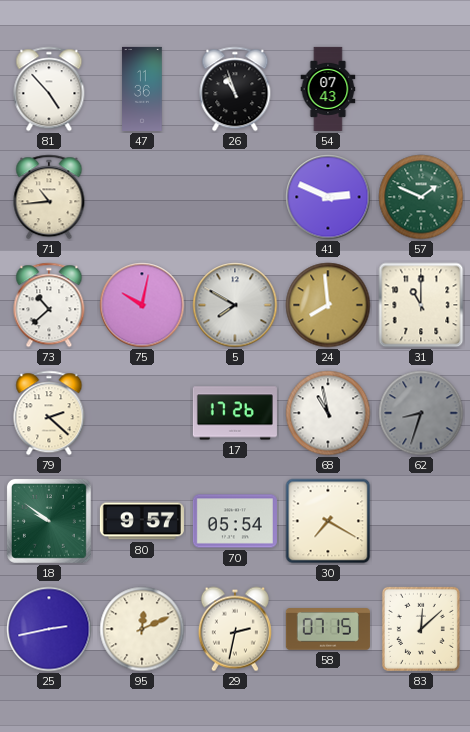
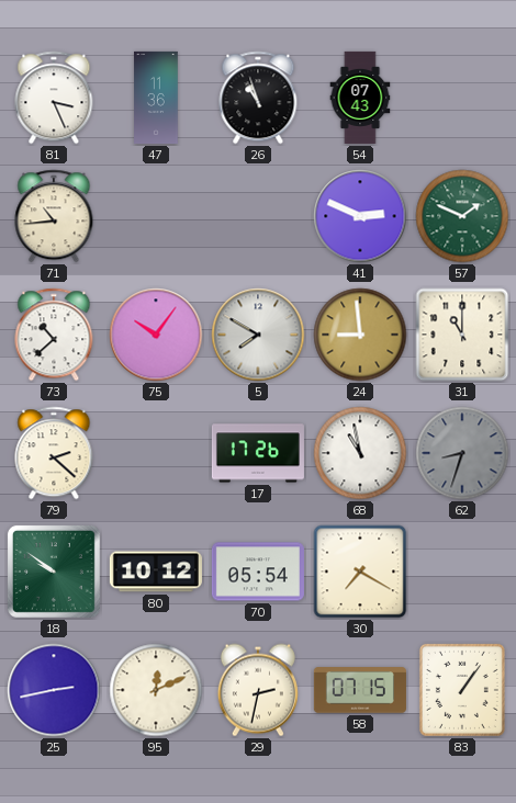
81: 4:53 -> 3:26
75: 10:02 -> 10:06
24: 7:59 -> 8:59
80: 9:57 -> 10:12
83: 12:08 -> 1:06
